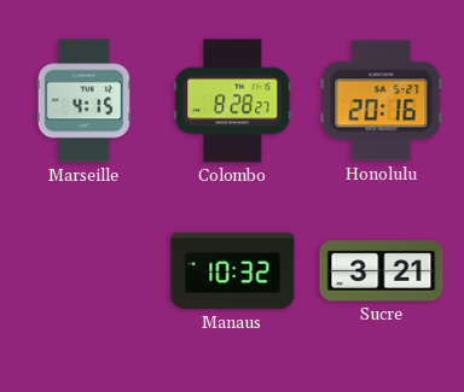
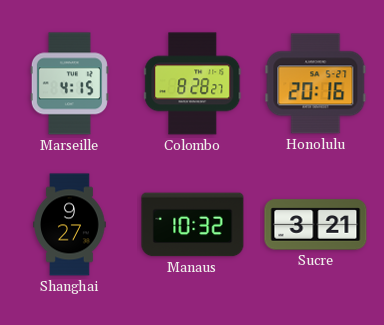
Shanghai: none -> 9:27
